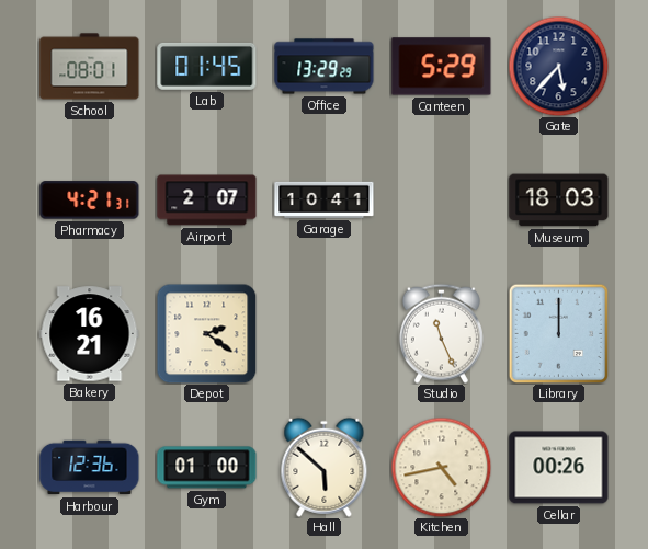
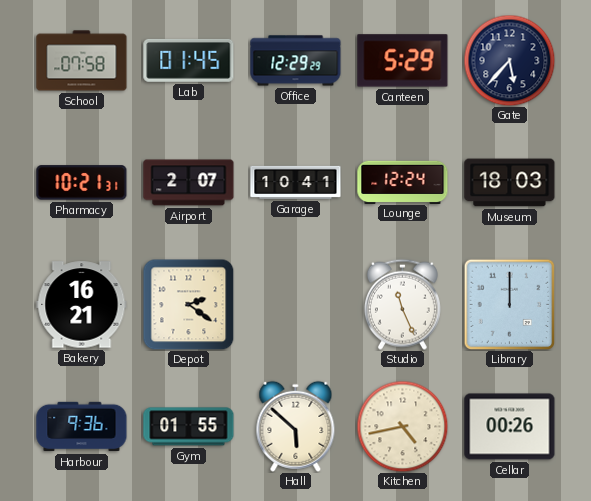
School: 08:01 -> 07:58
Office: 13:29 -> 12:29
Pharmacy: 4:21 -> 10:21
Lounge: none -> 12:24
Harbour: 12:36 -> 9:36
Gym: 01:00 -> 01:55
